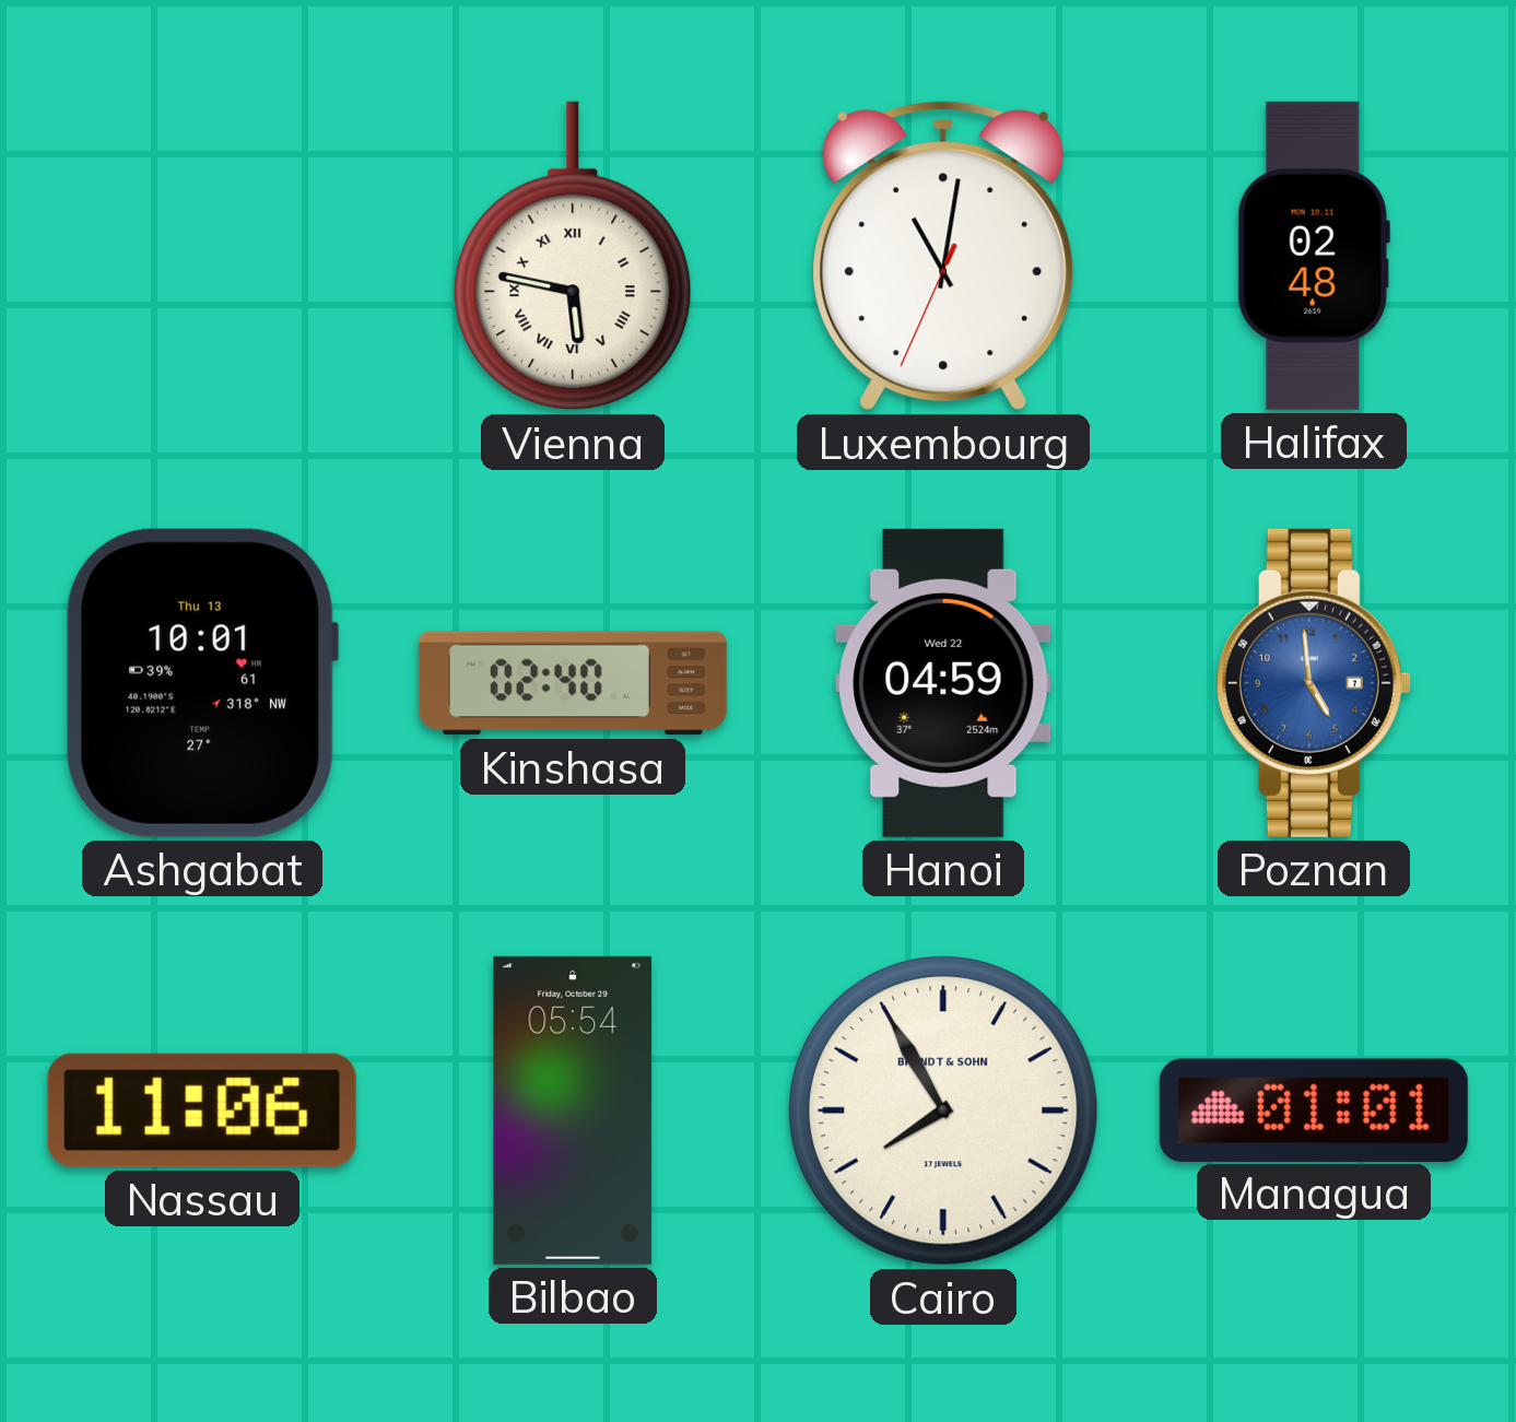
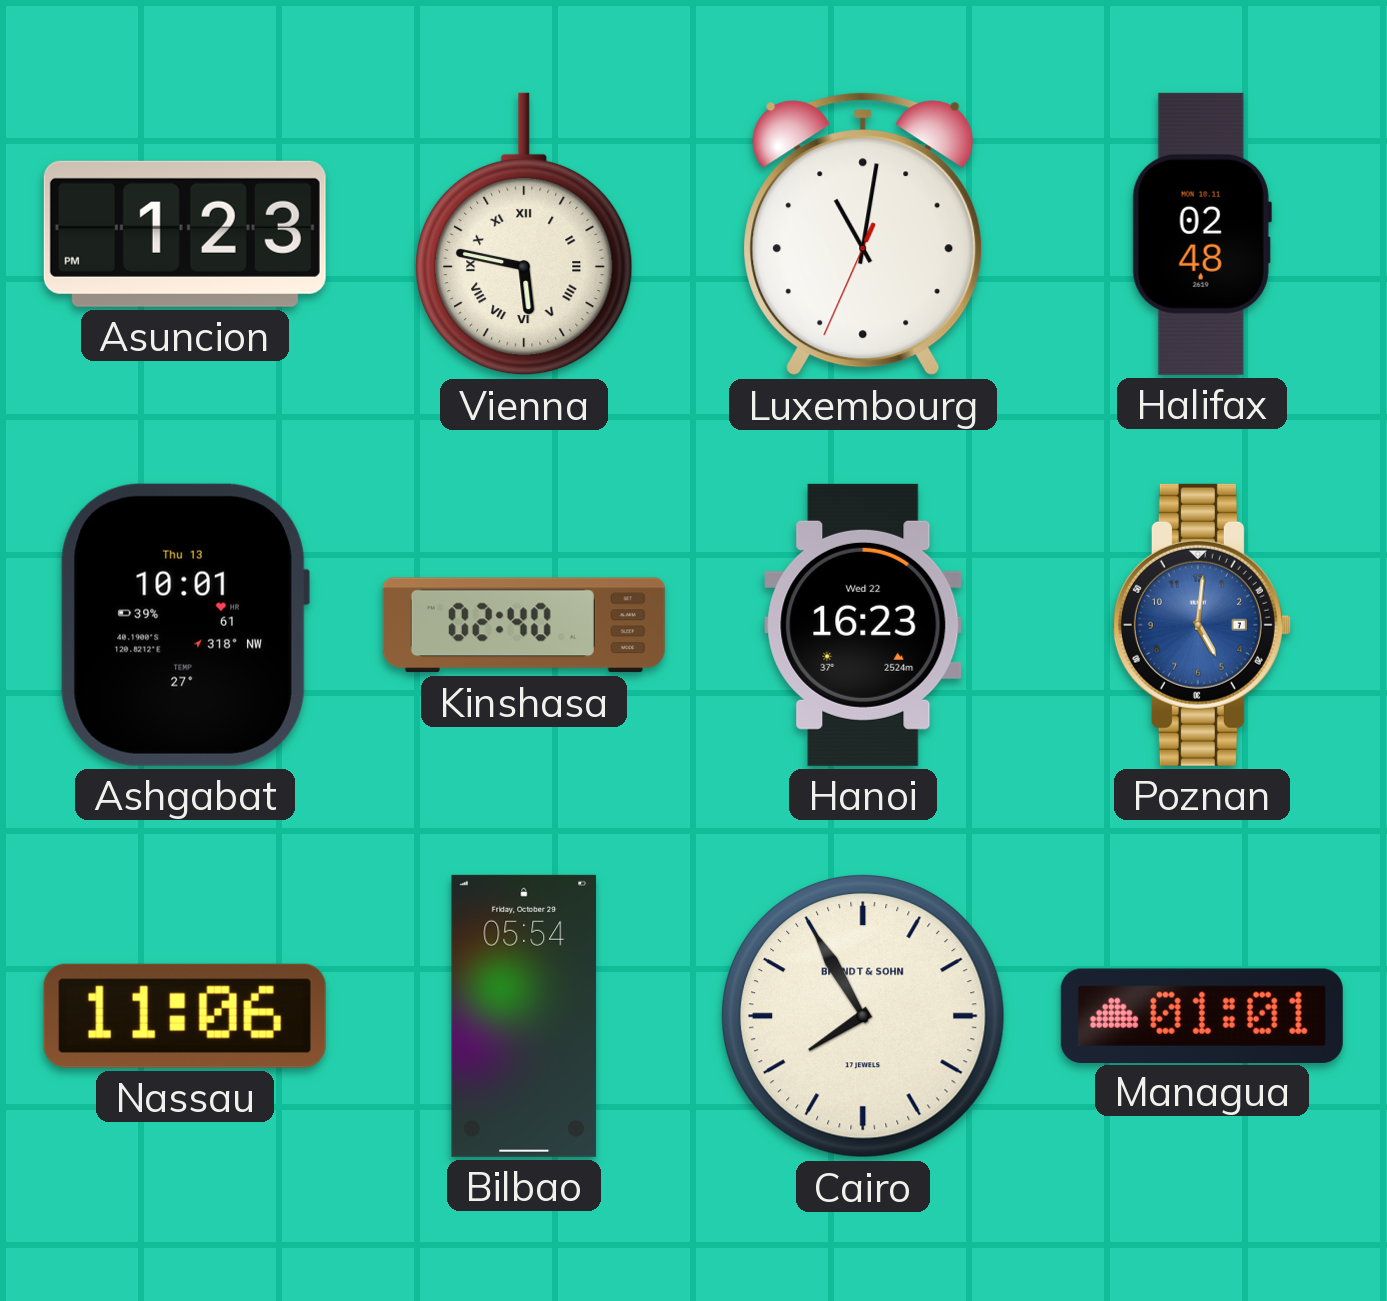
Asuncion: none -> 1:23
Hanoi: 04:59 -> 16:23
Poznan: 4:59 -> 5:01
